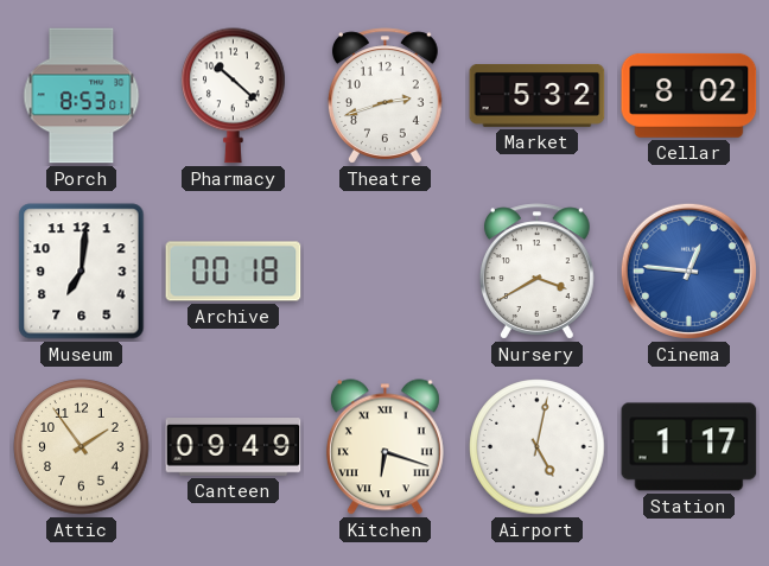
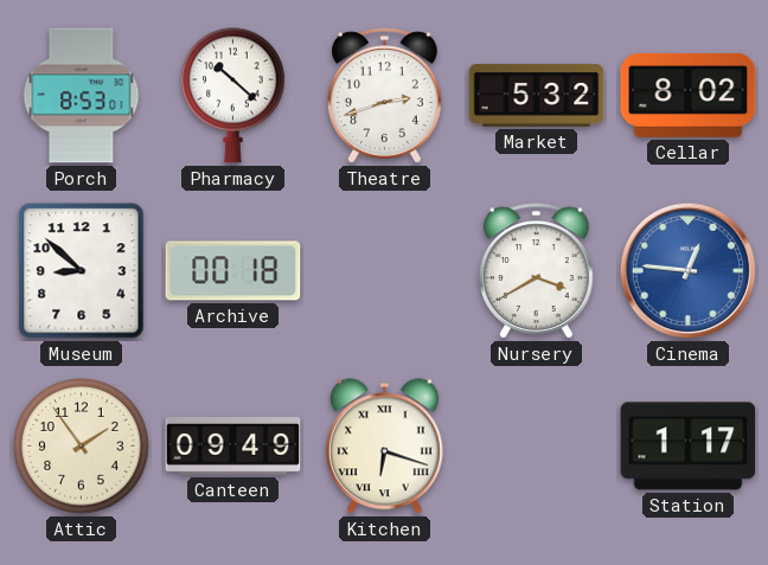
Museum: 7:01 -> 8:52
Airport: 5:02 -> none
